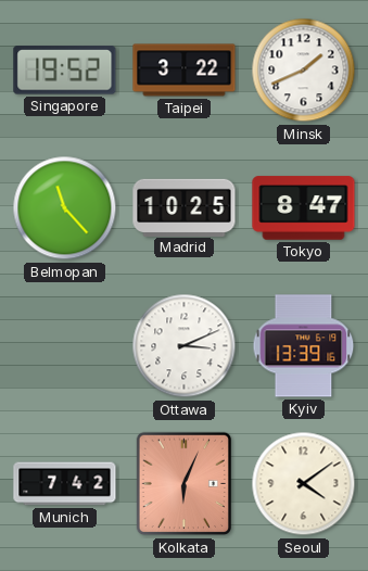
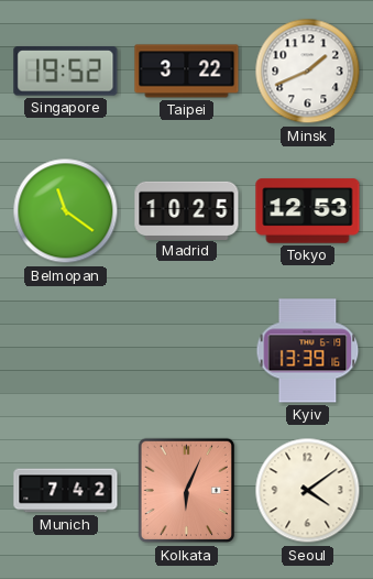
Belmopan: 11:23 -> 11:21
Tokyo: 8:47 -> 12:53
Ottawa: 3:11 -> none
